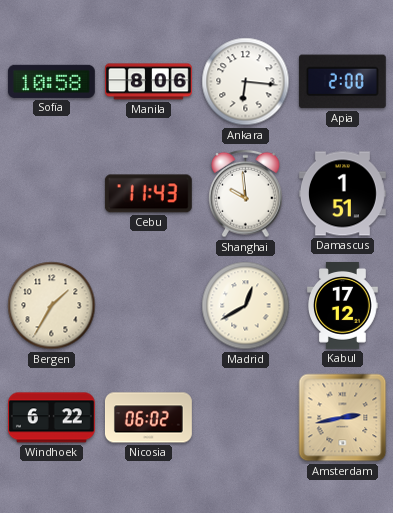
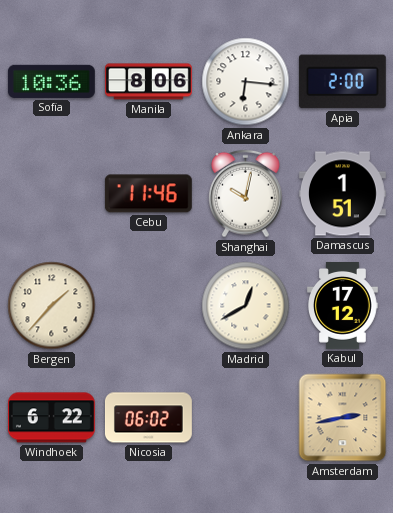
Sofia: 10:58 -> 10:36
Cebu: 11:43 -> 11:46
Shanghai: 9:59 -> 10:02
Bergen: 1:35 -> 1:37
